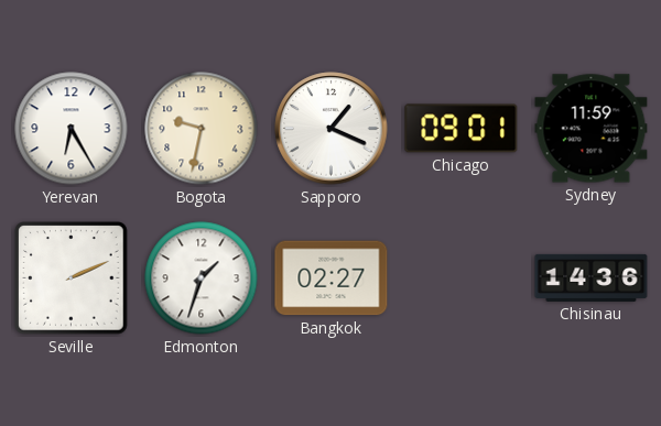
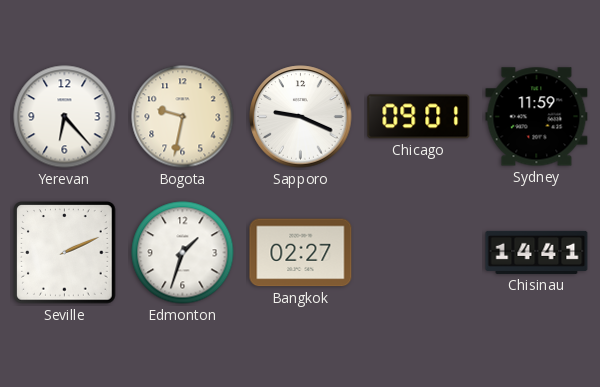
Yerevan: 6:25 -> 6:23
Sapporo: 1:19 -> 9:19
Chisinau: 14:36 -> 14:41
